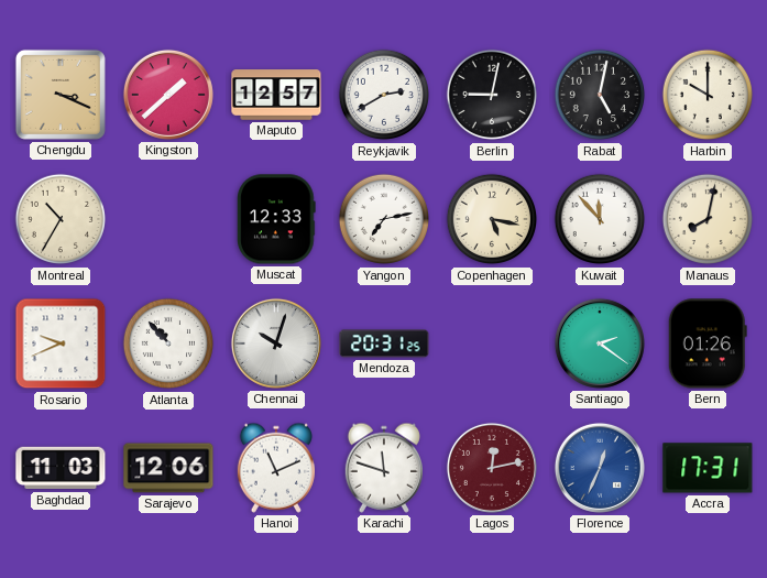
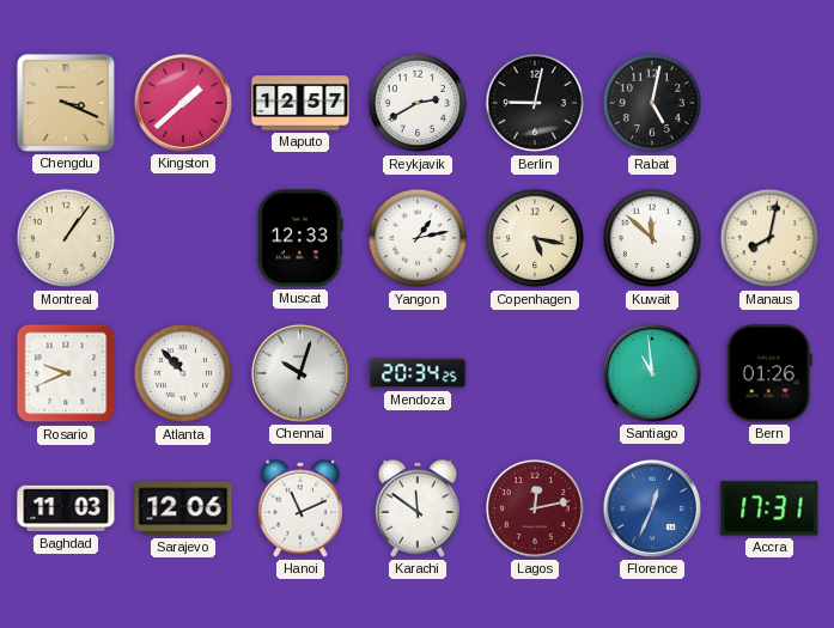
Harbin: 10:00 -> none
Montreal: 10:35 -> 1:06
Yangon: 7:13 -> 1:13
Kuwait: 11:53 -> 11:52
Mendoza: 20:31 -> 20:34
Santiago: 2:21 -> 10:59
Karachi: 11:48 -> 11:51
